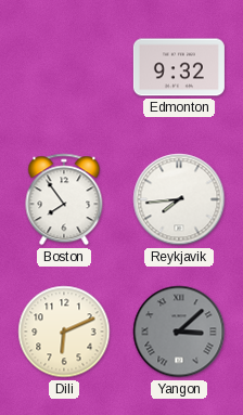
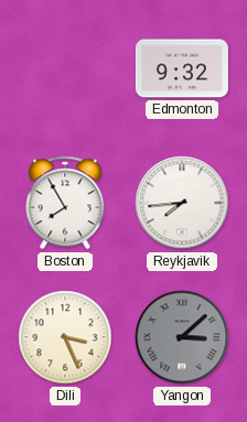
Boston: 7:54 -> 7:55
Dili: 6:11 -> 3:26
